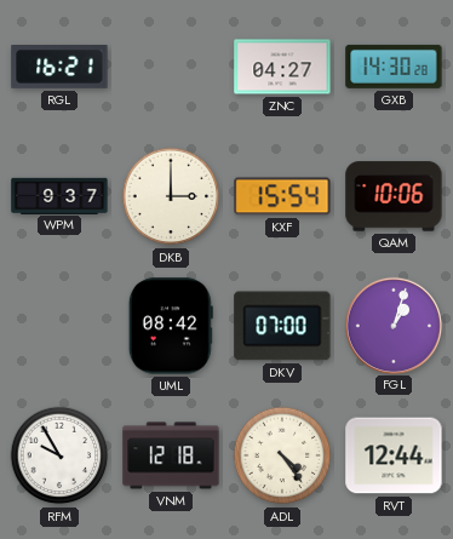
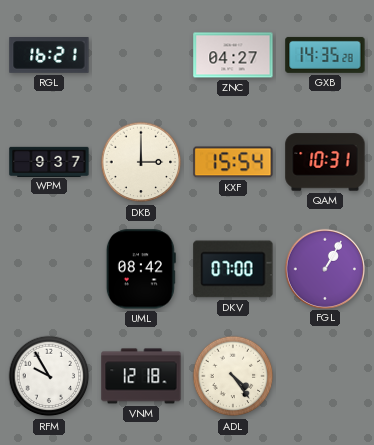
GXB: 14:30 -> 14:35
QAM: 10:06 -> 10:31
FGL: 1:03 -> 1:05
RVT: 12:44 -> none
